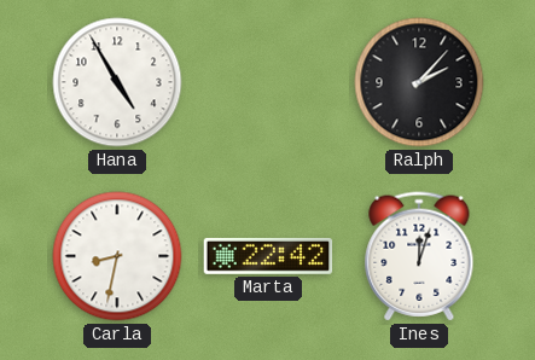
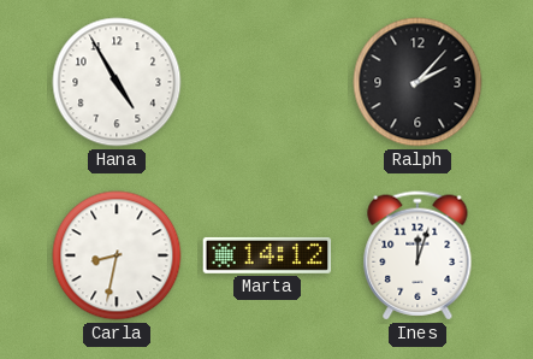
Marta: 22:42 -> 14:12
